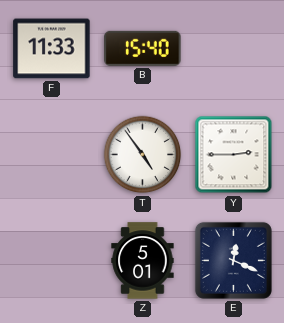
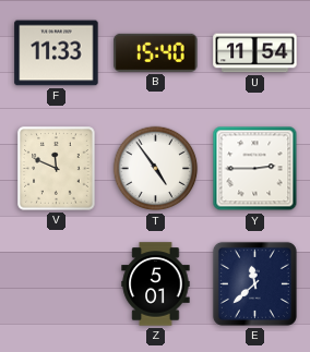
U: none -> 11:54
V: none -> 11:49
E: 12:19 -> 11:38
